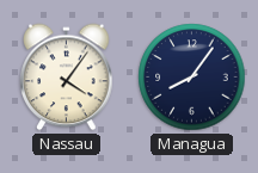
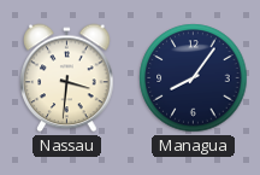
Nassau: 4:06 -> 3:31
